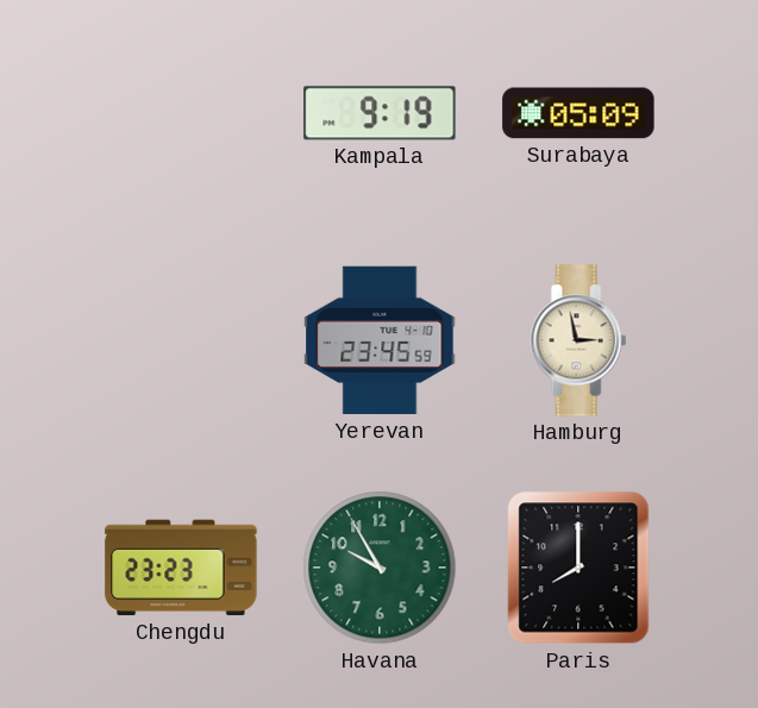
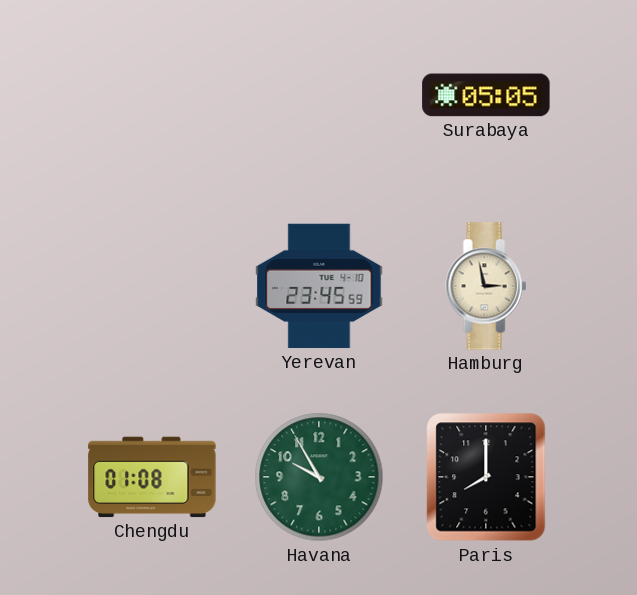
Kampala: 9:19 -> none
Surabaya: 05:09 -> 05:05
Chengdu: 23:23 -> 01:08
